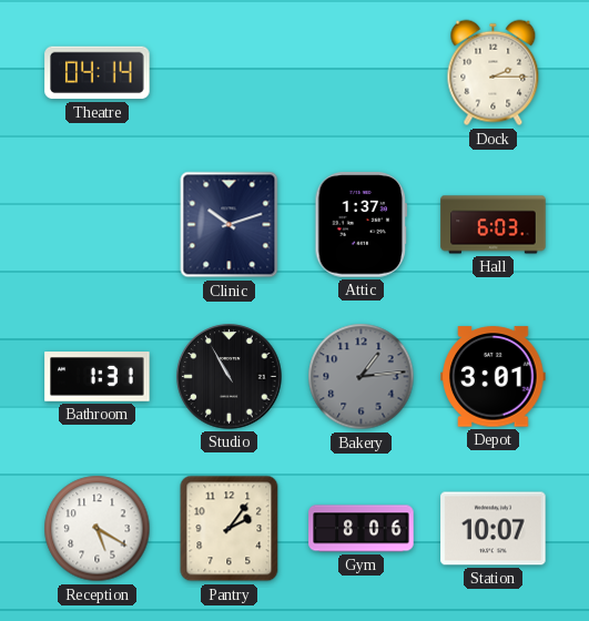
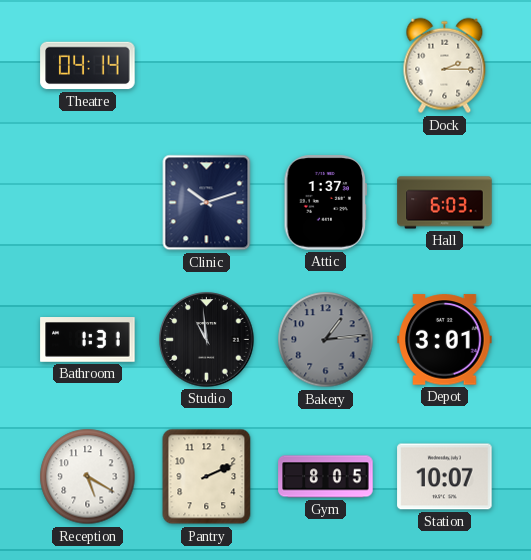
Studio: 10:55 -> 10:59
Pantry: 2:06 -> 2:11
Gym: 8:06 -> 8:05
